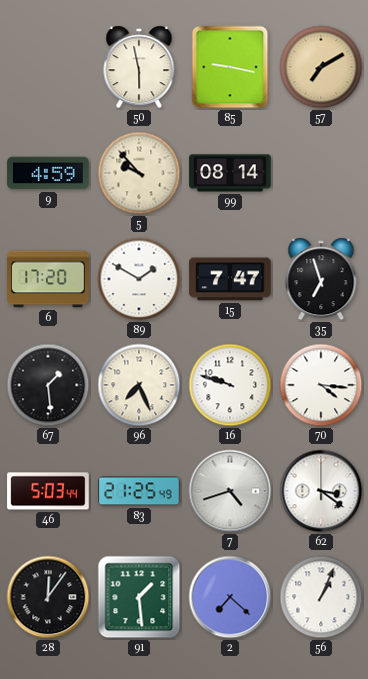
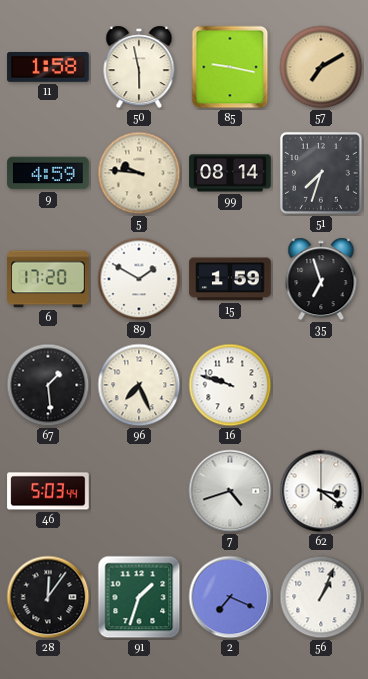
11: none -> 1:58
5: 9:53 -> 9:46
51: none -> 7:33
15: 7:47 -> 1:59
70: 4:16 -> none
83: 21:25 -> none
91: 1:29 -> 1:33
2: 7:22 -> 7:19
